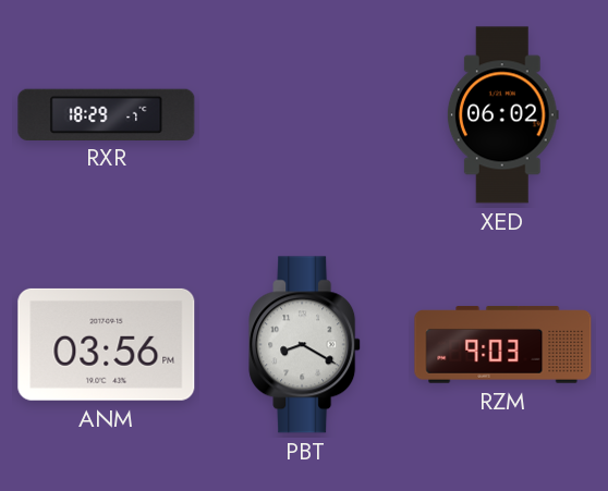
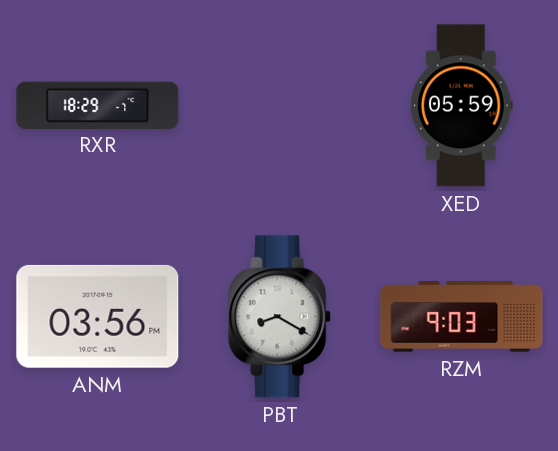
XED: 06:02 -> 05:59
